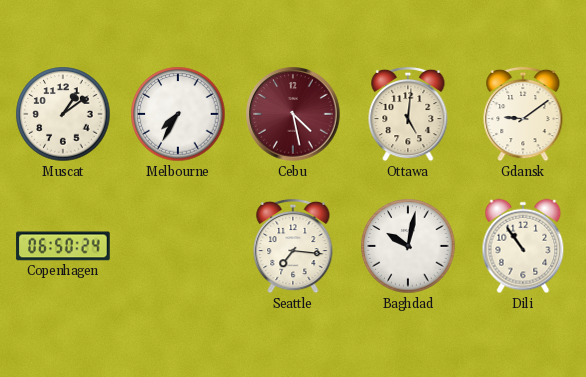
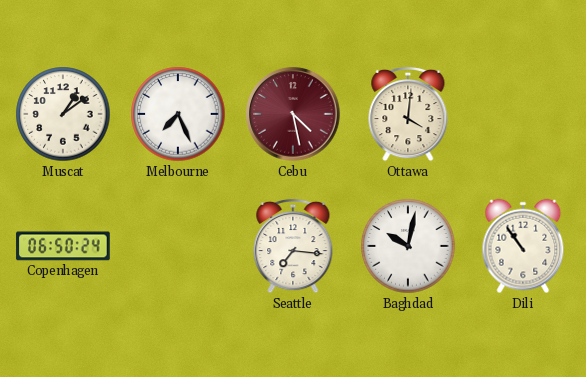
Melbourne: 7:35 -> 7:26
Ottawa: 5:01 -> 4:01
Gdansk: 9:09 -> none
